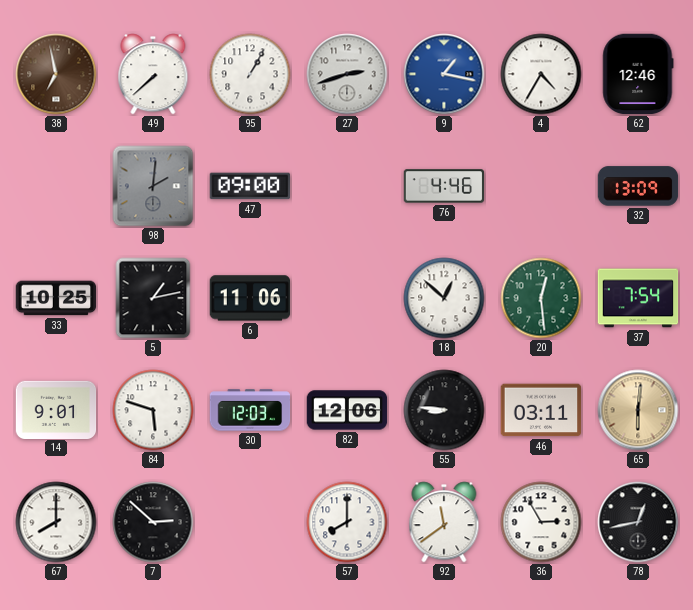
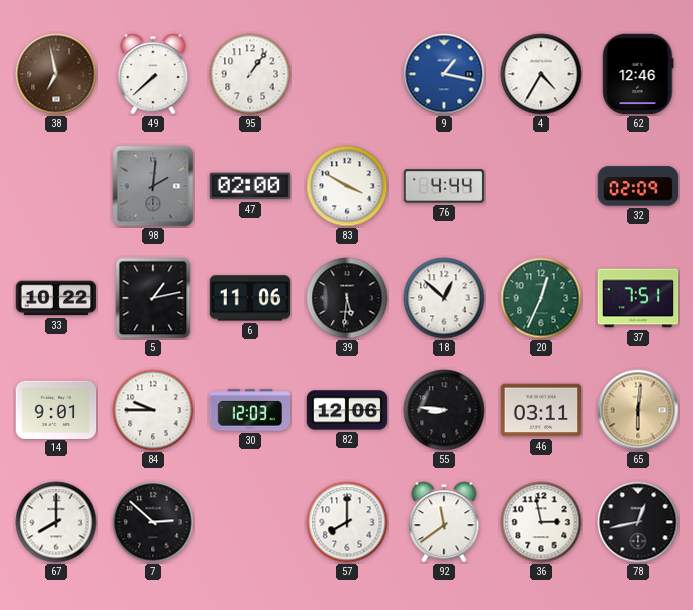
95: 1:05 -> 1:06
27: 2:42 -> none
47: 09:00 -> 02:00
83: none -> 3:50
76: 4:46 -> 4:44
32: 13:09 -> 02:09
33: 10:25 -> 10:22
39: none -> 5:31
20: 12:29 -> 12:34
37: 7:54 -> 7:51
84: 5:48 -> 9:45
36: 2:55 -> 2:58
